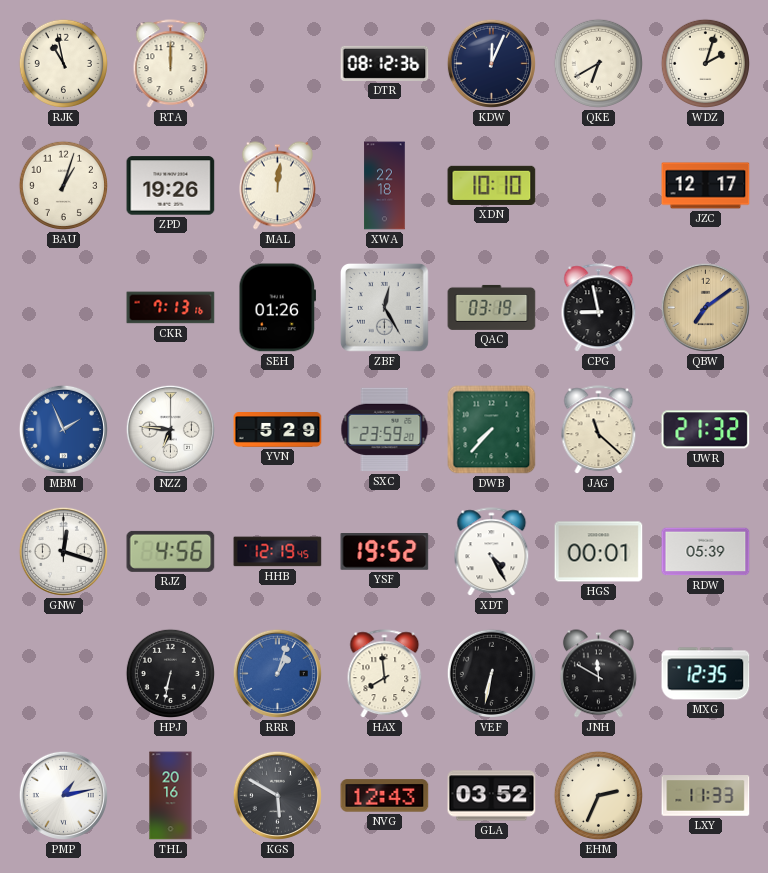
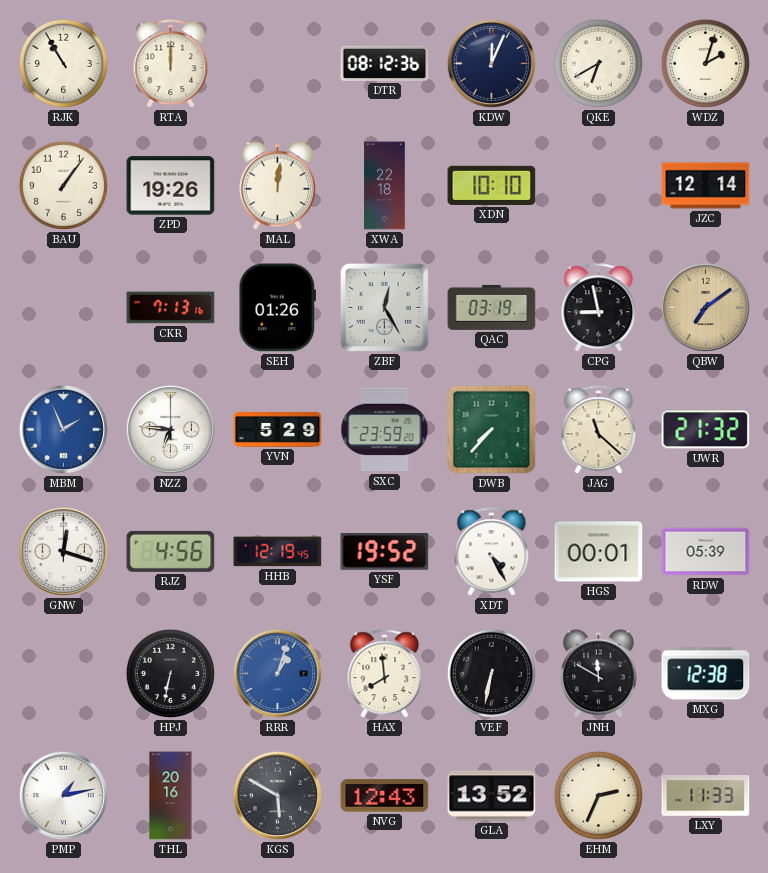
RJK: 10:58 -> 10:55
BAU: 1:03 -> 1:06
JZC: 12:17 -> 12:14
MXG: 12:35 -> 12:38
GLA: 03:52 -> 13:52
